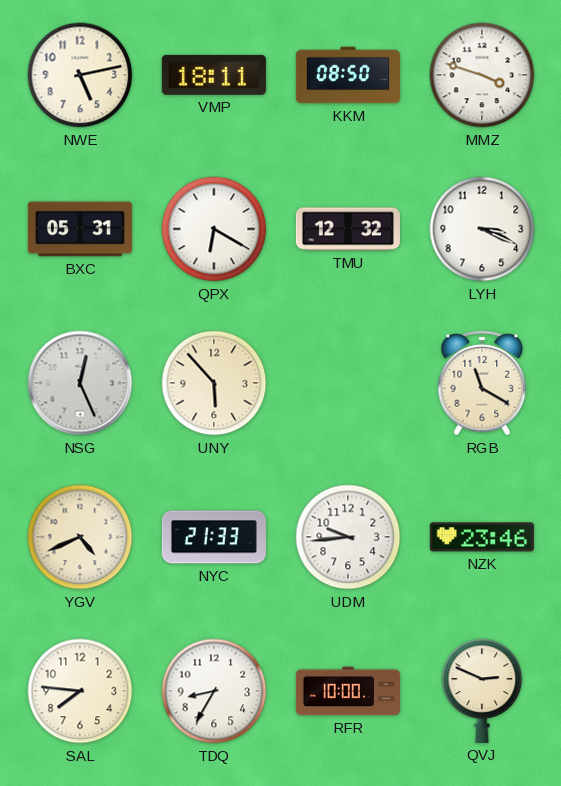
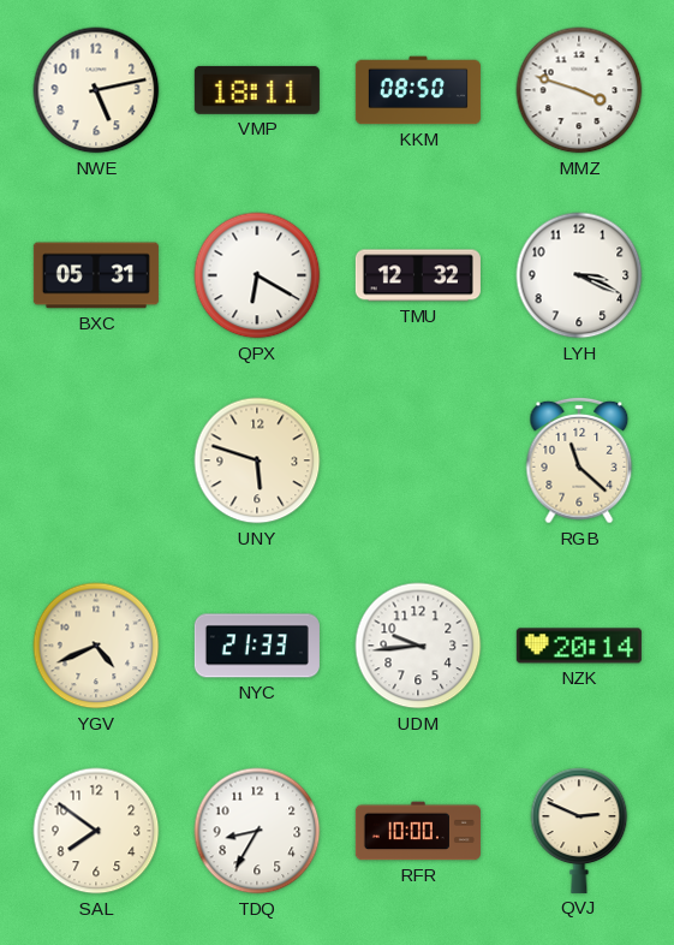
NSG: 12:26 -> none
UNY: 5:53 -> 5:48
RGB: 11:20 -> 11:22
NZK: 23:46 -> 20:14
SAL: 7:46 -> 7:51
